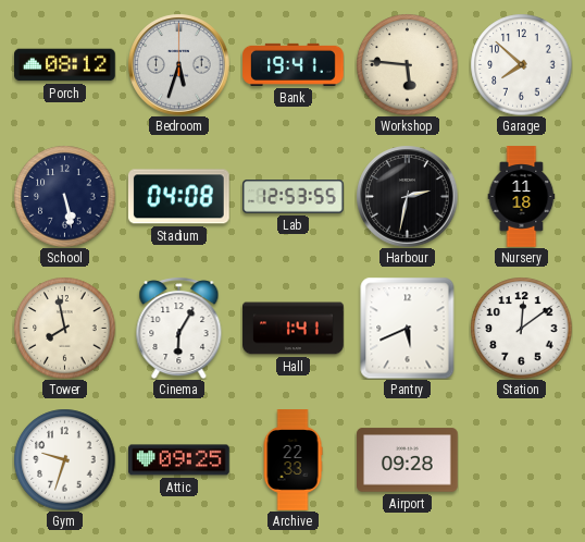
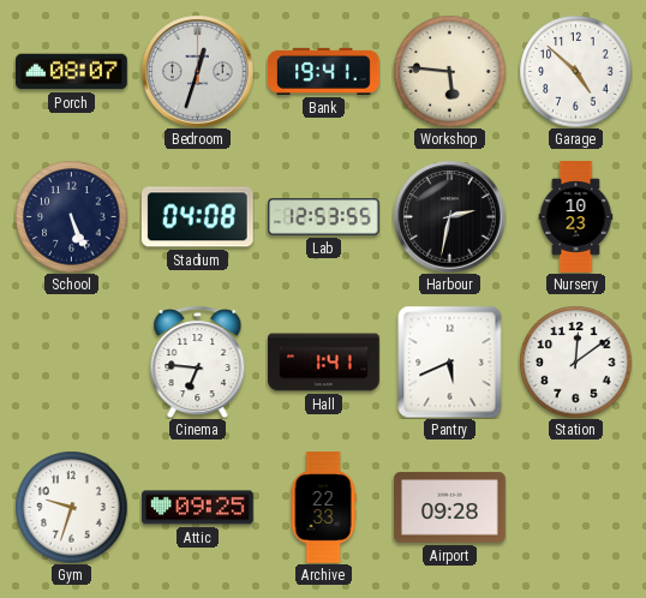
Porch: 08:12 -> 08:07
Bedroom: 5:33 -> 12:33
Garage: 7:52 -> 4:52
School: 5:28 -> 5:26
Nursery: 11:18 -> 10:23
Tower: 7:58 -> none
Cinema: 6:05 -> 6:46
